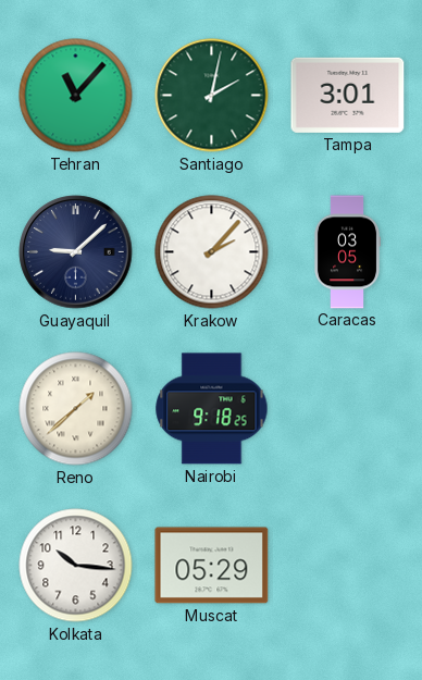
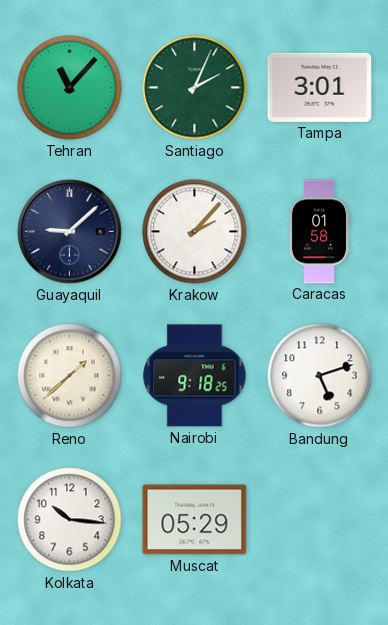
Santiago: 2:02 -> 2:04
Caracas: 03:05 -> 01:58
Bandung: none -> 5:12
